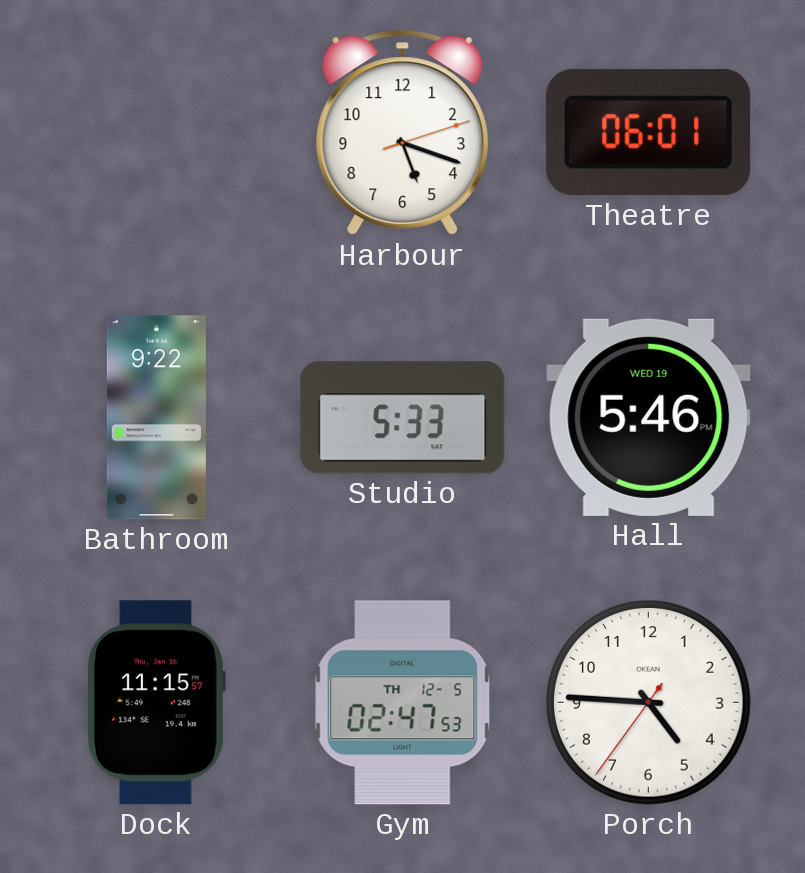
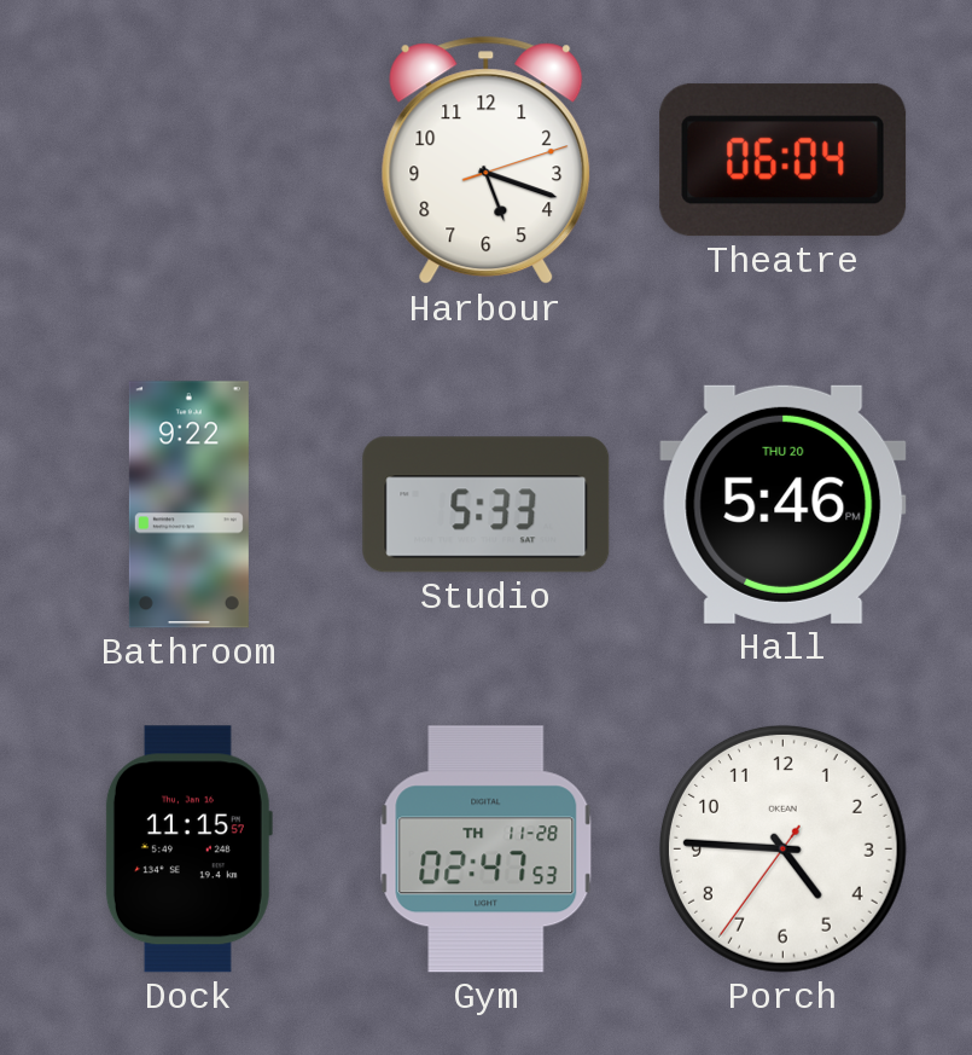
Theatre: 06:01 -> 06:04
Hall date: WED 19 -> THU 20
Gym date: TH 12-5 -> TH 11-28
